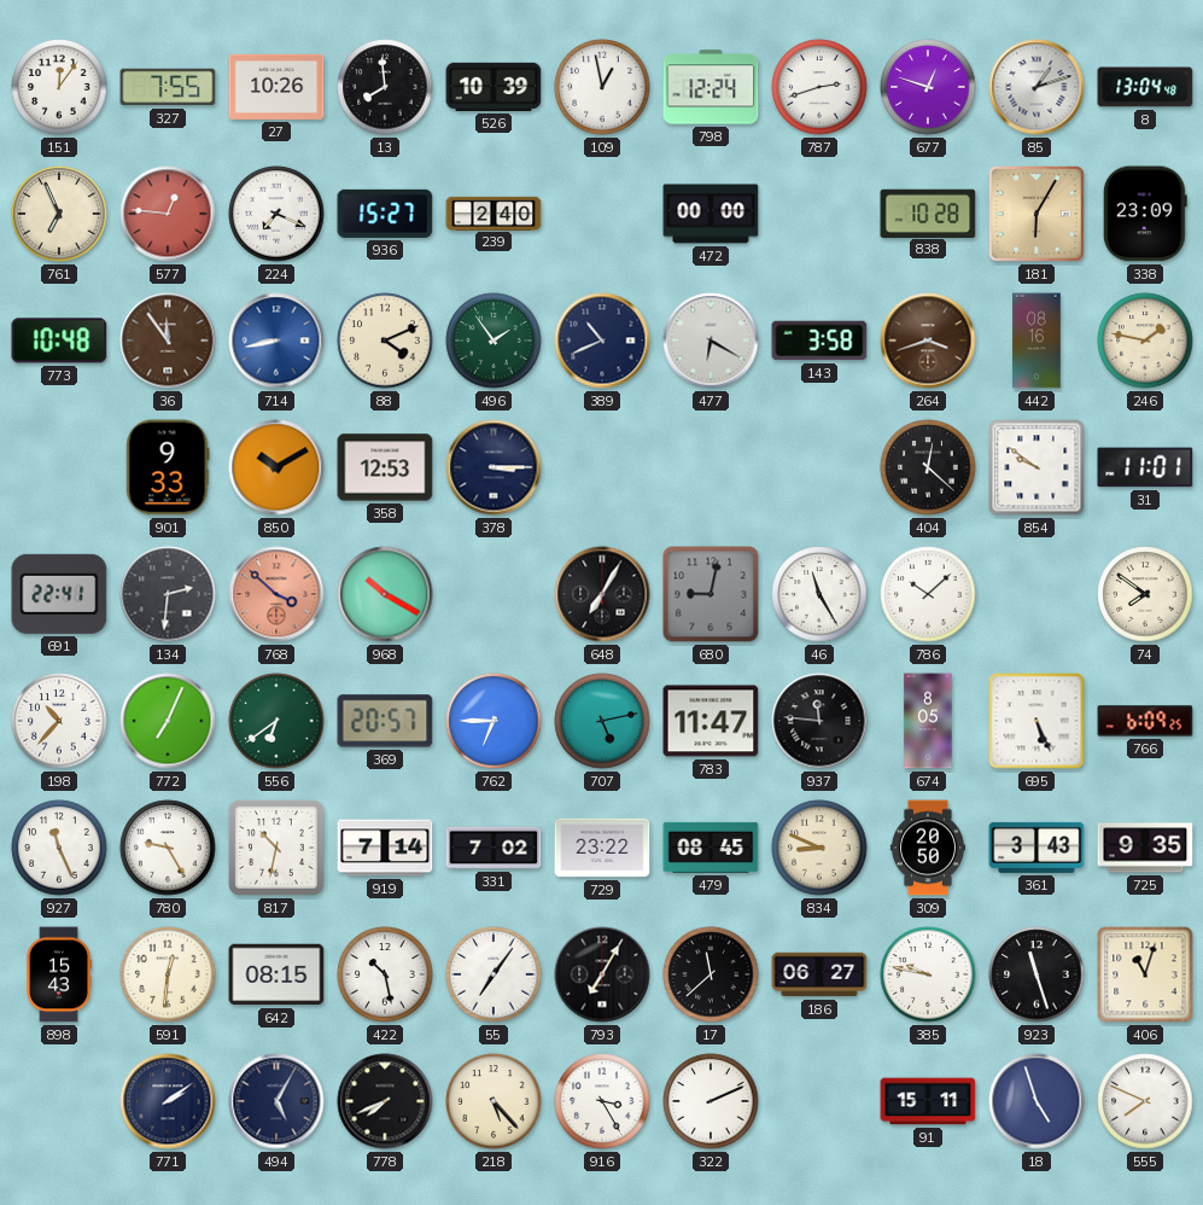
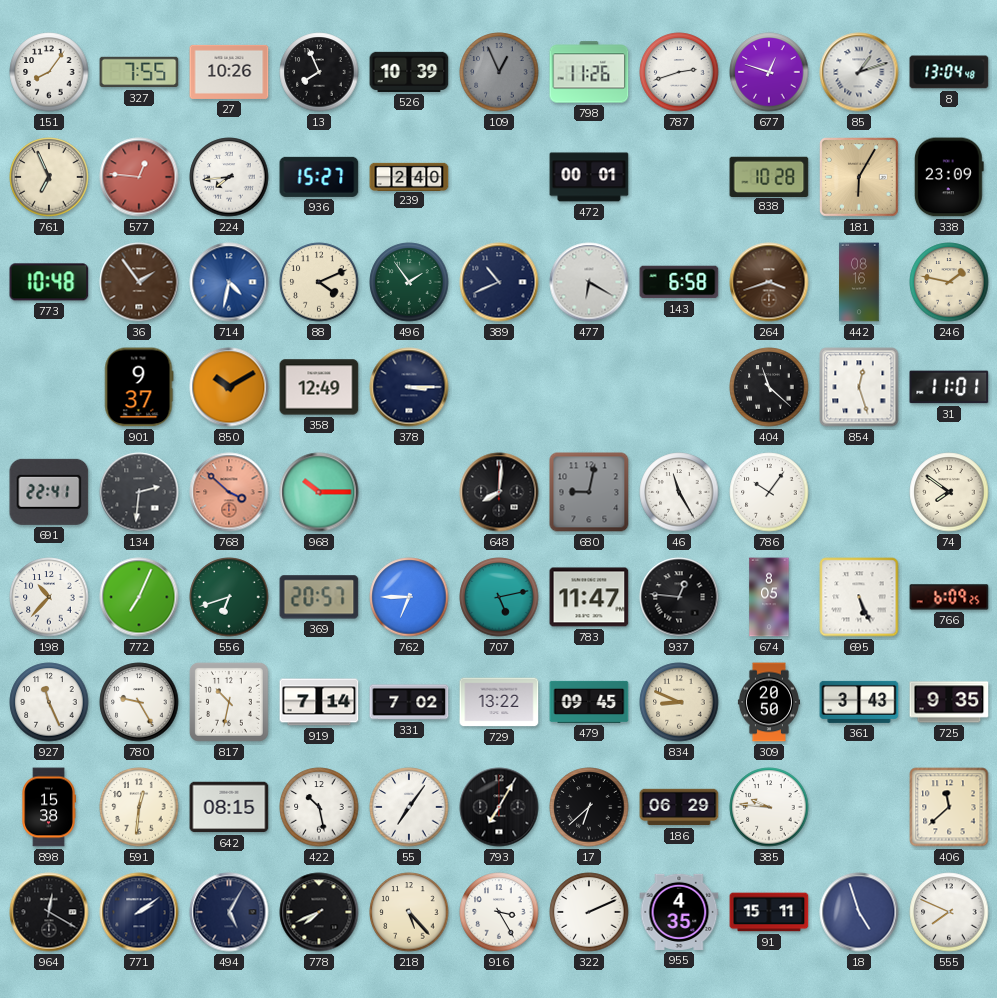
151: 12:06 -> 8:06
13: 7:59 -> 7:56
109: 12:58 -> 12:56
109 dial: white -> grey
798: 12:24 -> 11:26
224: 7:19 -> 7:44
472: 00:00 -> 00:01
36: 11:54 -> 1:54
714: 8:43 -> 4:32
143: 3:58 -> 6:58
901: 9:33 -> 9:37
358: 12:53 -> 12:49
404: 12:22 -> 11:22
854: 9:51 -> 12:27
968: 10:20 -> 10:15
648: 7:05 -> 8:01
786: 10:08 -> 10:06
556: 6:39 -> 6:42
937: 11:46 -> 12:46
729: 23:22 -> 13:22
479: 08:45 -> 09:45
898: 15:43 -> 15:38
17: 11:38 -> 6:38
186: 06:27 -> 06:29
385: 9:47 -> 9:46
923: 11:27 -> none
406: 11:03 -> 11:38
964: none -> 12:20
955: none -> 4:35
